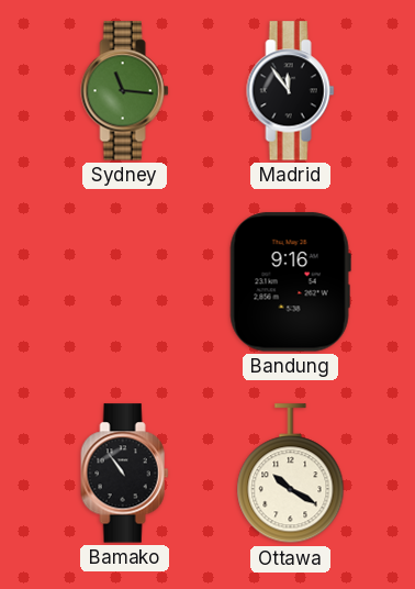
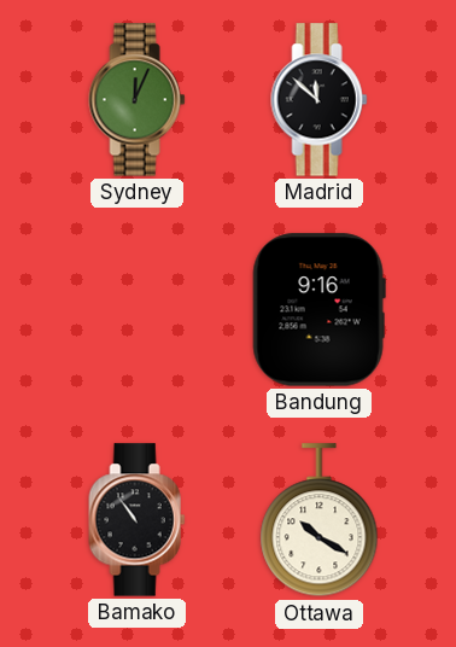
Sydney: 11:16 -> 12:04
Madrid: 11:54 -> 11:52
